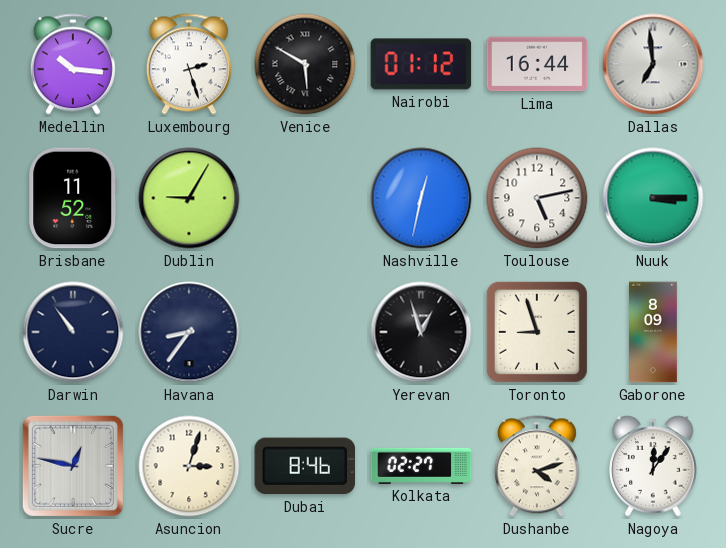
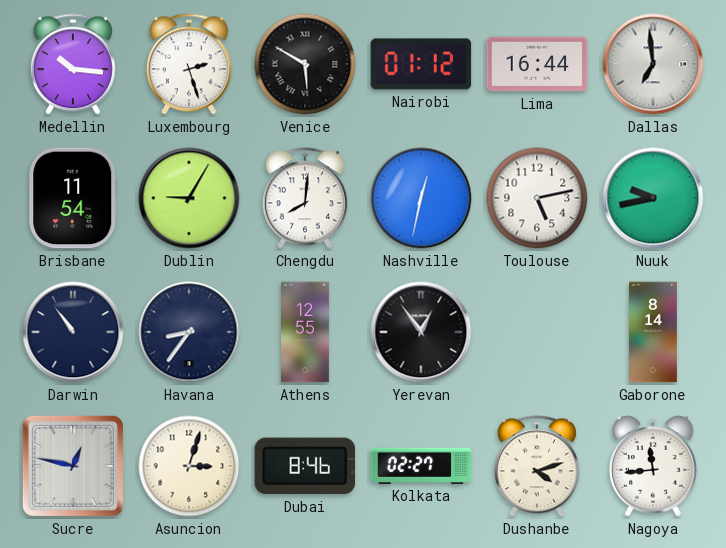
Brisbane: 11:52 -> 11:54
Chengdu: none -> 8:01
Nuuk: 3:15 -> 9:43
Athens: none -> 12:55
Yerevan: 12:57 -> 12:54
Toronto: 8:57 -> none
Gaborone: 8:09 -> 8:14
Nagoya: 12:06 -> 11:44
